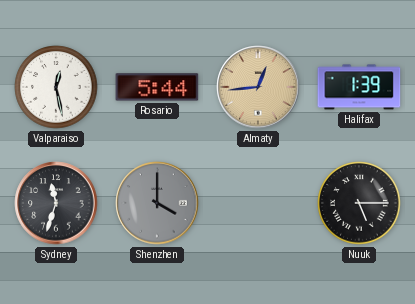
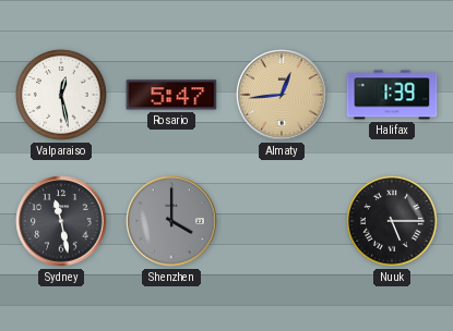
Rosario: 5:44 -> 5:47
Sydney: 11:33 -> 11:28
